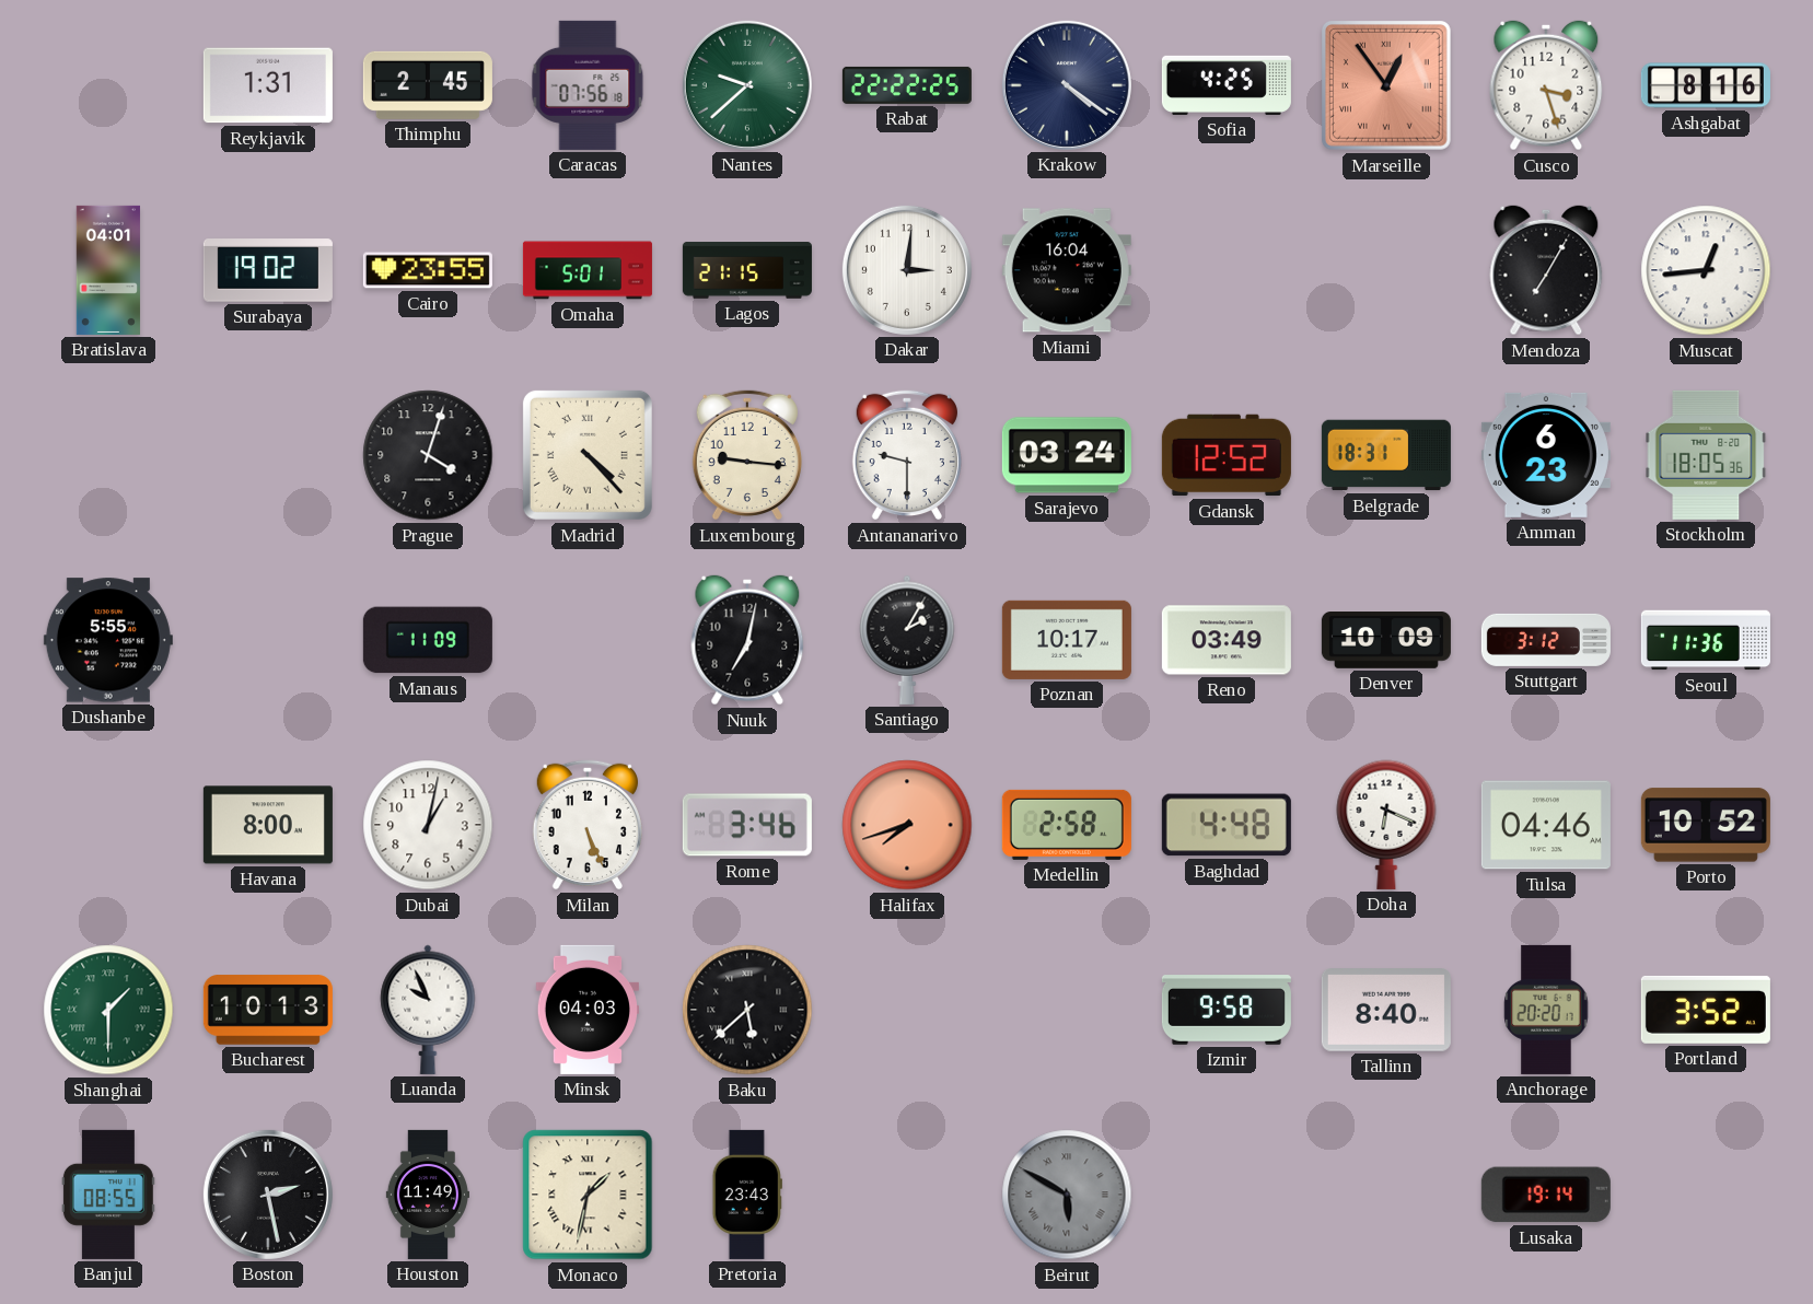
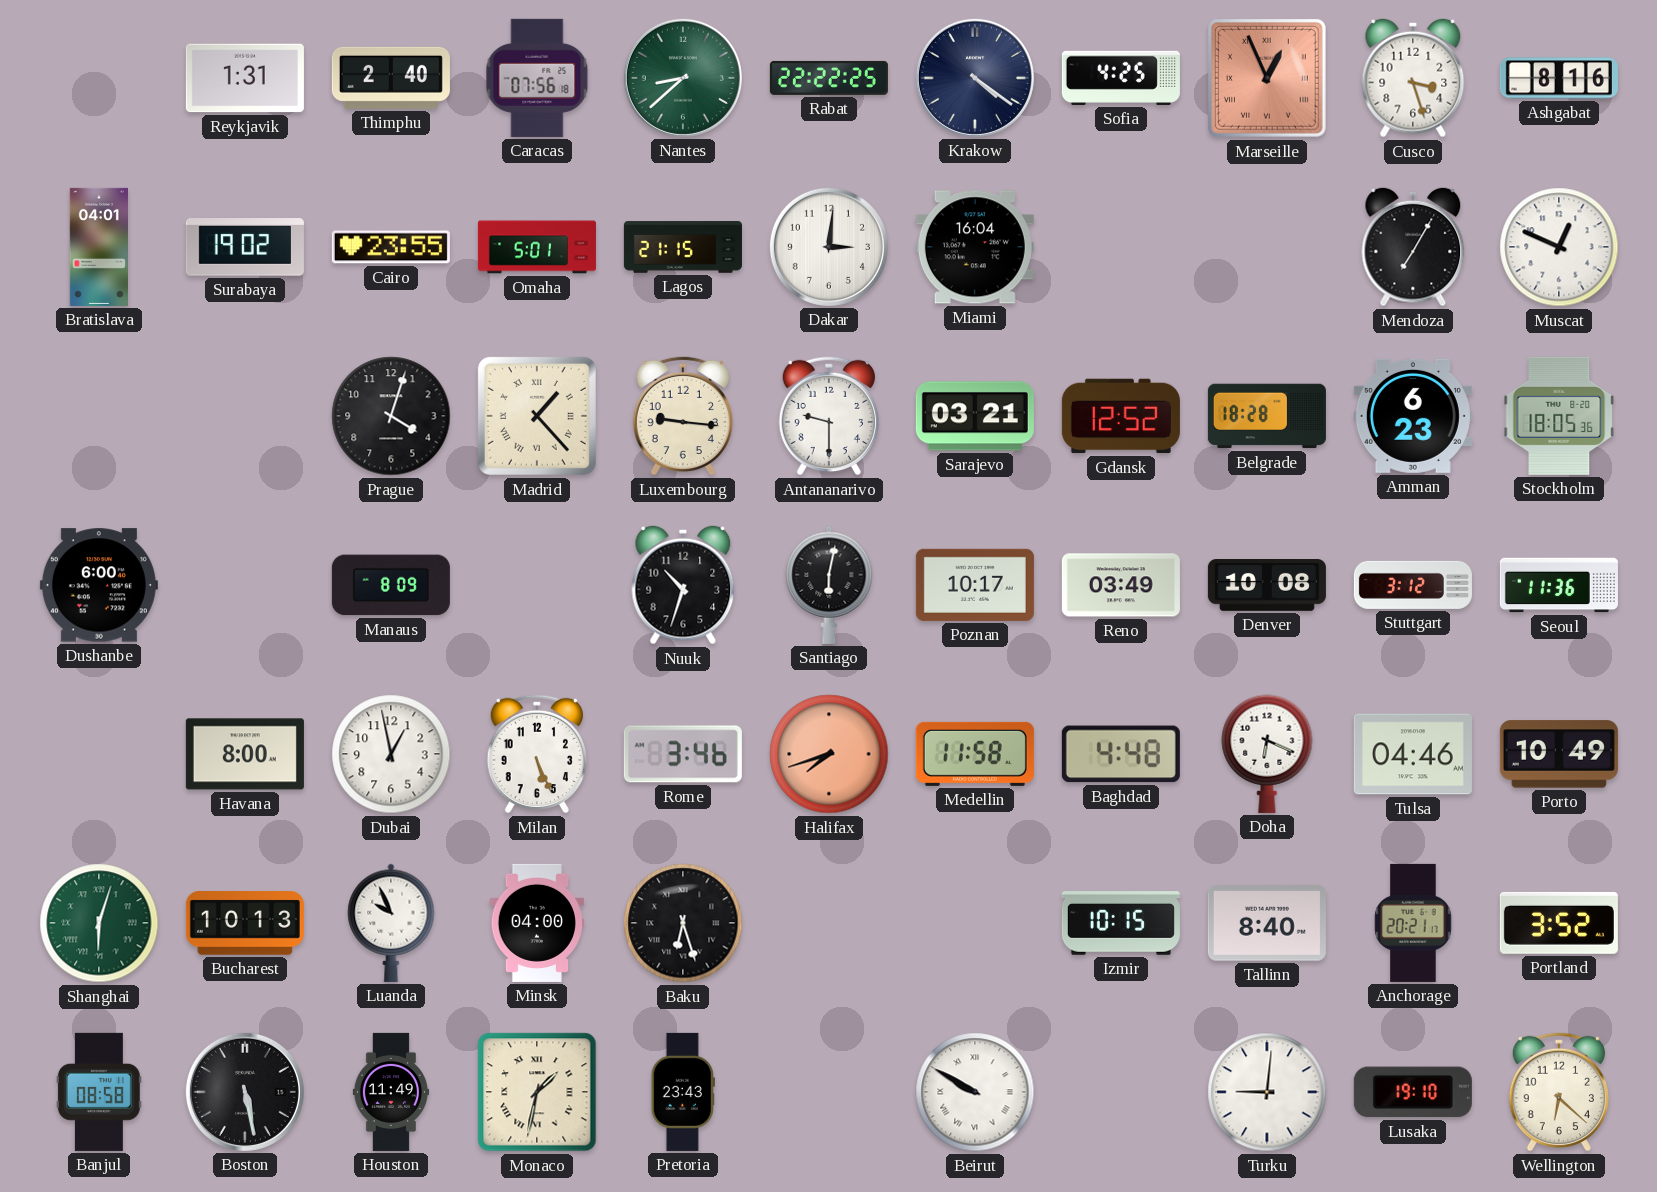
Thimphu: 2:45 -> 2:40
Nantes: 9:38 -> 8:38
Marseille: 12:54 -> 12:56
Muscat: 12:44 -> 12:49
Madrid: 4:23 -> 1:23
Sarajevo: 03:24 -> 03:21
Belgrade: 18:31 -> 18:28
Dushanbe: 5:55 -> 6:00
Manaus: 11:09 -> 8:09
Nuuk: 7:02 -> 10:33
Santiago: 2:05 -> 6:02
Denver: 10:09 -> 10:08
Dubai: 1:02 -> 12:58
Medellin: 2:58 -> 11:58
Porto: 10:52 -> 10:49
Shanghai: 1:30 -> 6:03
Minsk: 04:03 -> 04:00
Baku: 5:38 -> 6:27
Izmir: 9:58 -> 10:15
Anchorage: 20:20 -> 20:21
Banjul: 08:55 -> 08:58
Boston: 2:28 -> 5:28
Beirut: 5:50 -> 9:50
Beirut dial: grey -> white
Turku: none -> 9:01
Lusaka: 19:14 -> 19:10
Wellington: none -> 6:22
